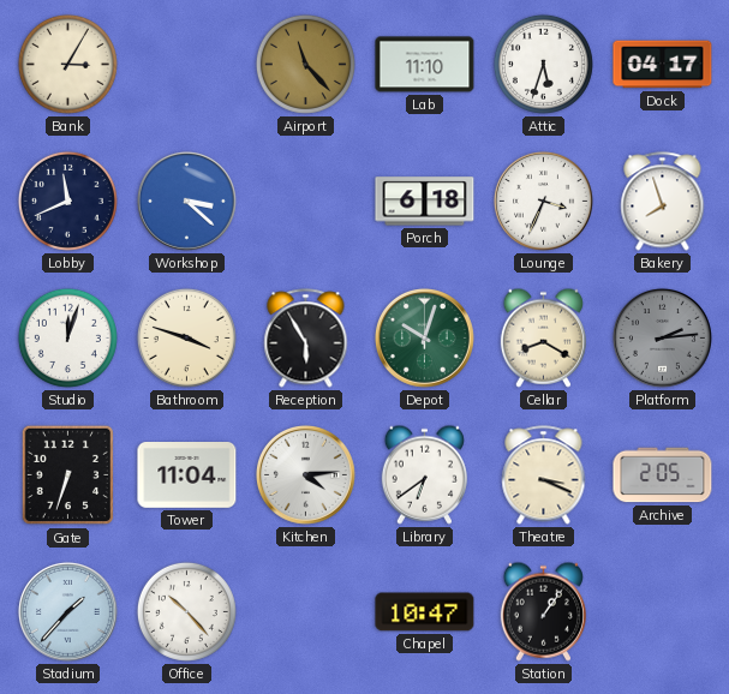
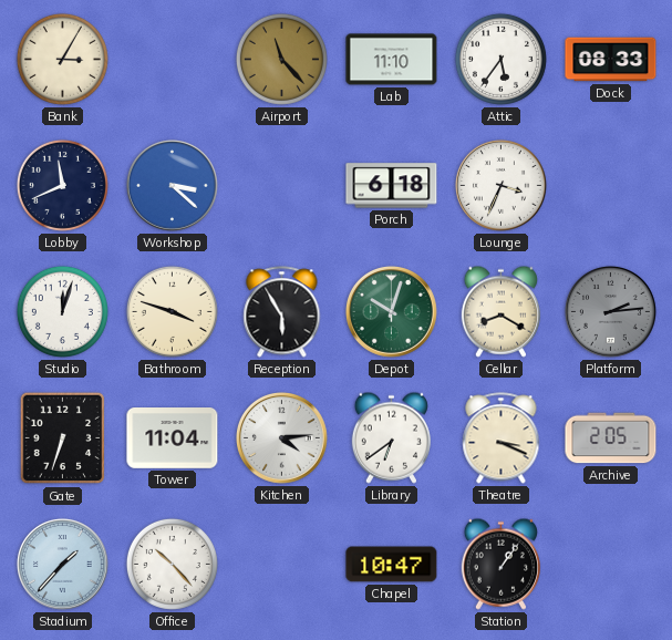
Attic: 5:33 -> 5:36
Dock: 04:17 -> 08:33
Bakery: 7:57 -> none
